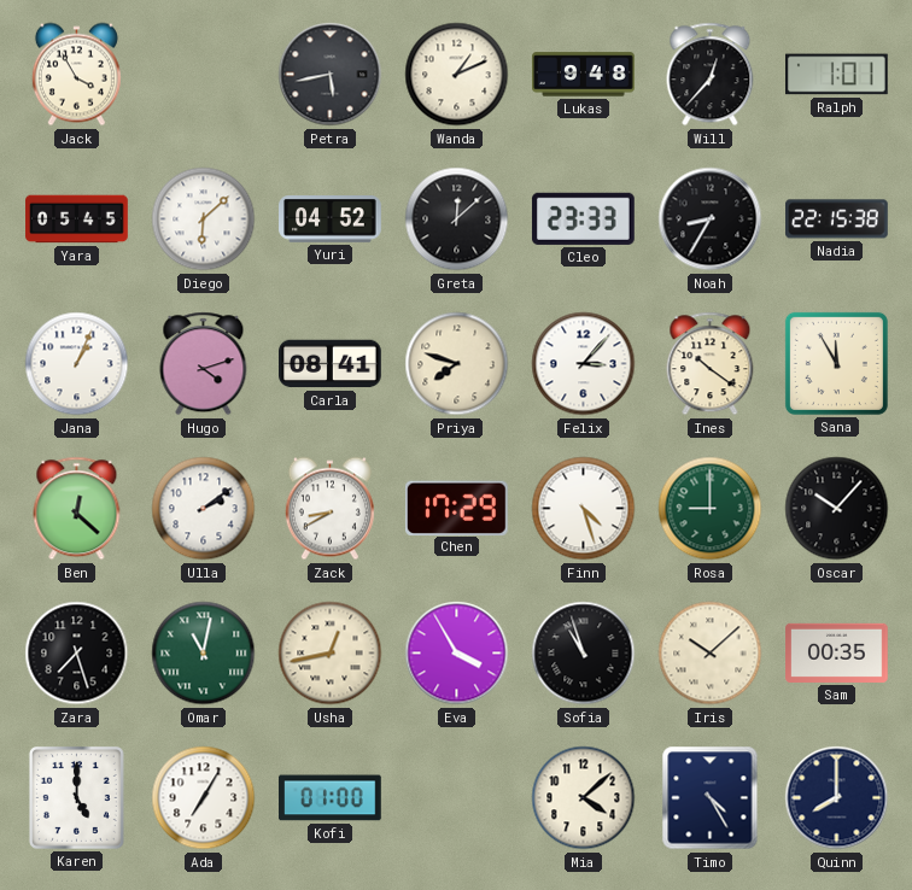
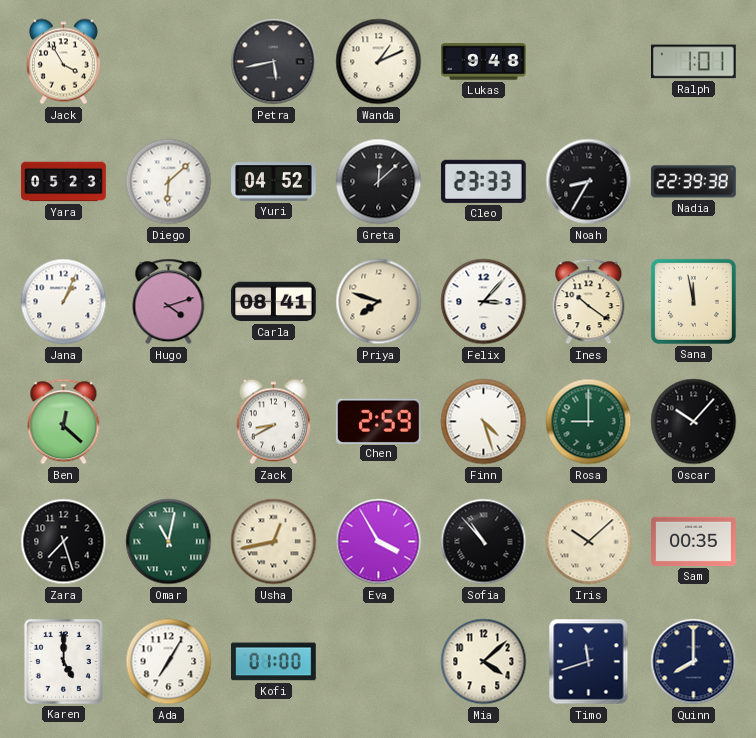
Will: 12:37 -> none
Yara: 05:45 -> 05:23
Nadia: 22:15 -> 22:39
Sana: 11:55 -> 11:58
Ulla: 2:09 -> none
Chen: 17:29 -> 2:59
Sofia: 10:57 -> 10:53
Timo: 4:25 -> 11:42
